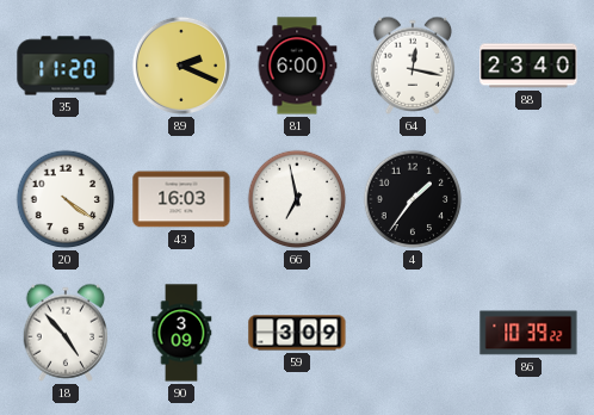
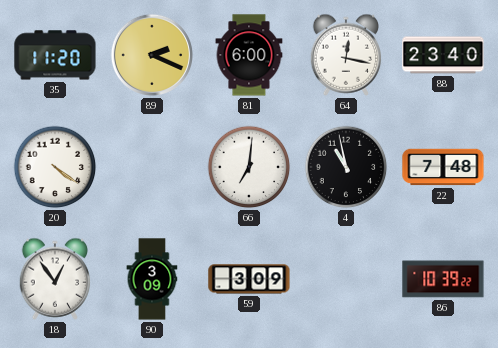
43: 16:03 -> none
66: 6:58 -> 7:01
4: 1:36 -> 10:58
22: none -> 7:48
18: 4:53 -> 12:54
